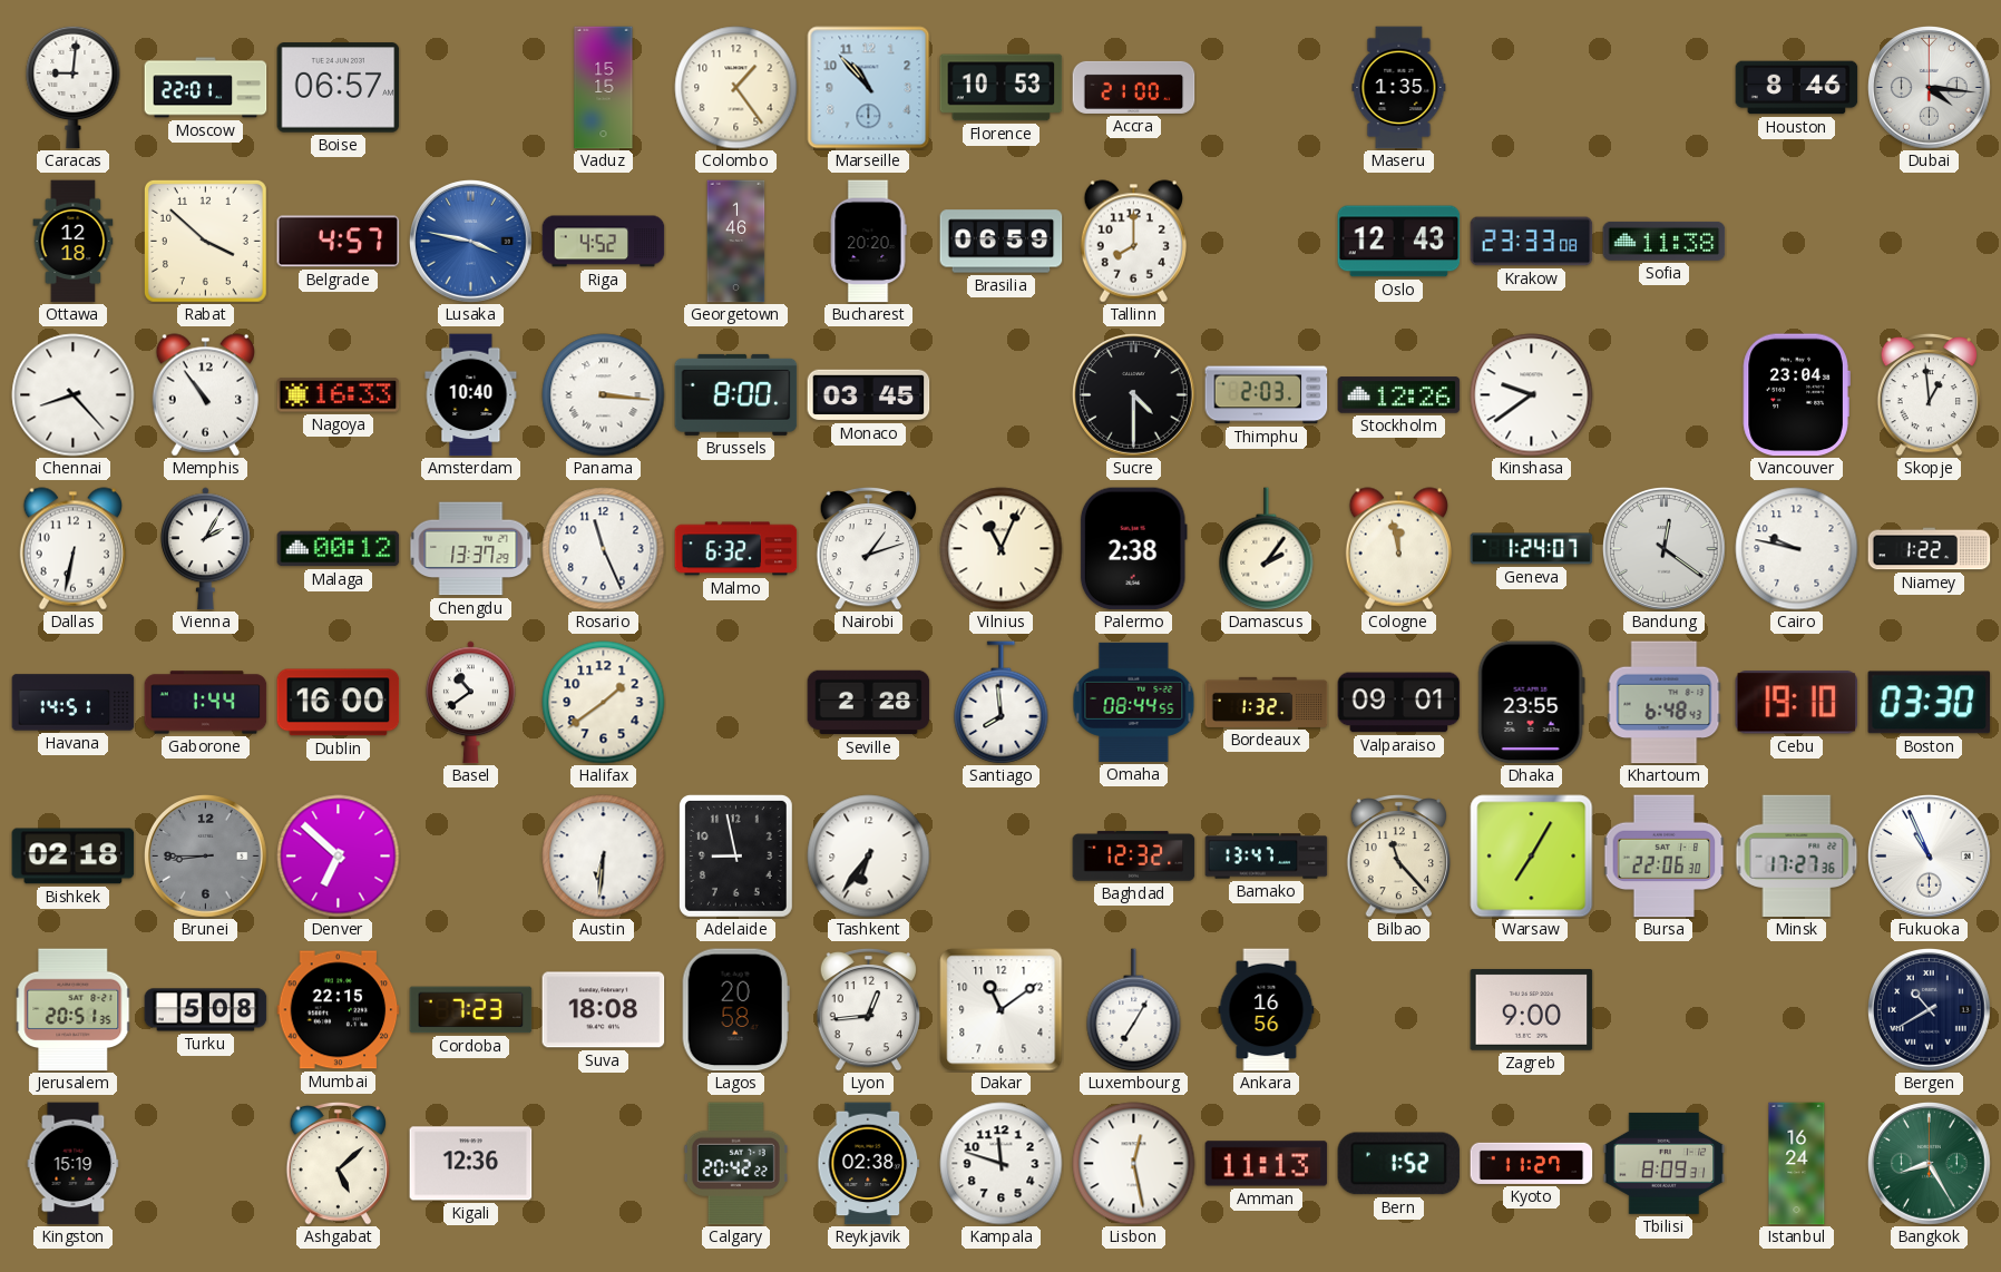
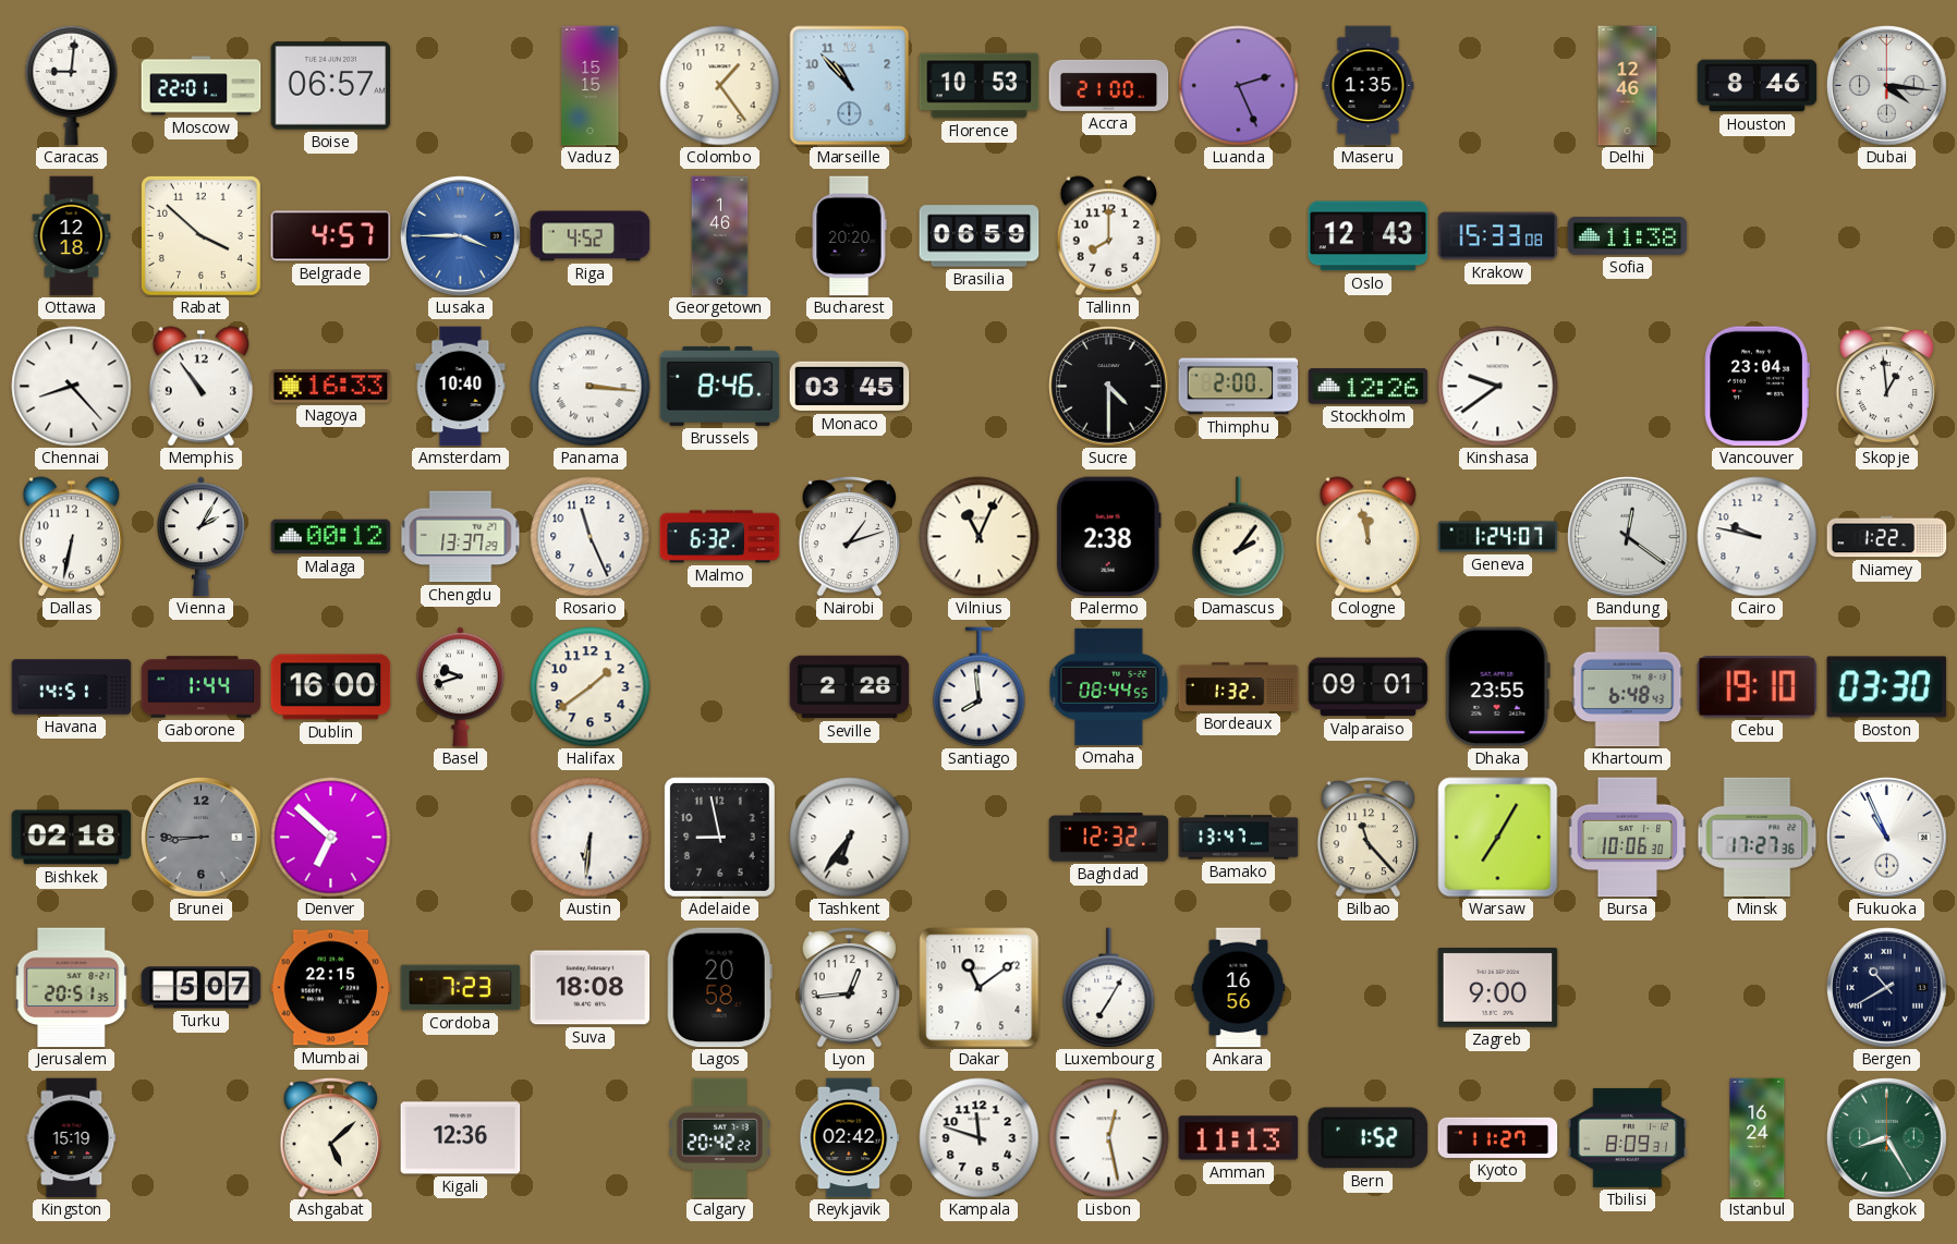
Luanda: none -> 2:26
Delhi: none -> 12:46
Lusaka: 3:47 -> 3:45
Krakow: 23:33 -> 15:33
Brussels: 8:00 -> 8:46
Thimphu: 2:03 -> 2:00
Basel: 10:39 -> 9:42
Bursa: 22:06 -> 10:06
Turku: 5:08 -> 5:07
Reykjavik: 02:38 -> 02:42
